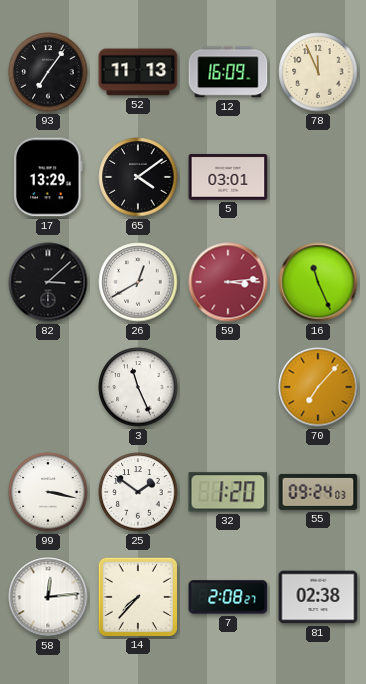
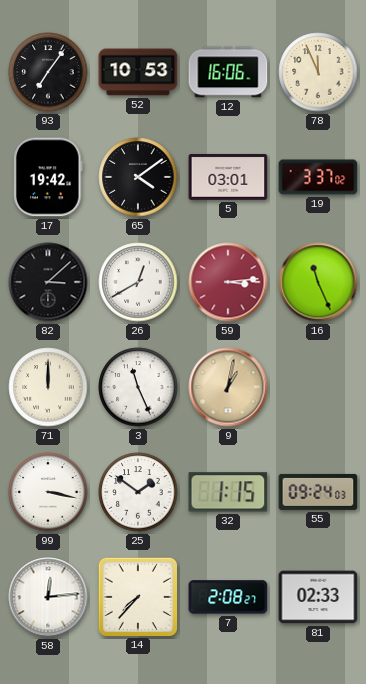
52: 11:13 -> 10:53
12: 16:09 -> 16:06
17: 13:29 -> 19:42
19: none -> 3:37
71: none -> 12:00
9: none -> 1:02
70: 7:07 -> none
32: 1:20 -> 1:15
81: 02:38 -> 02:33
